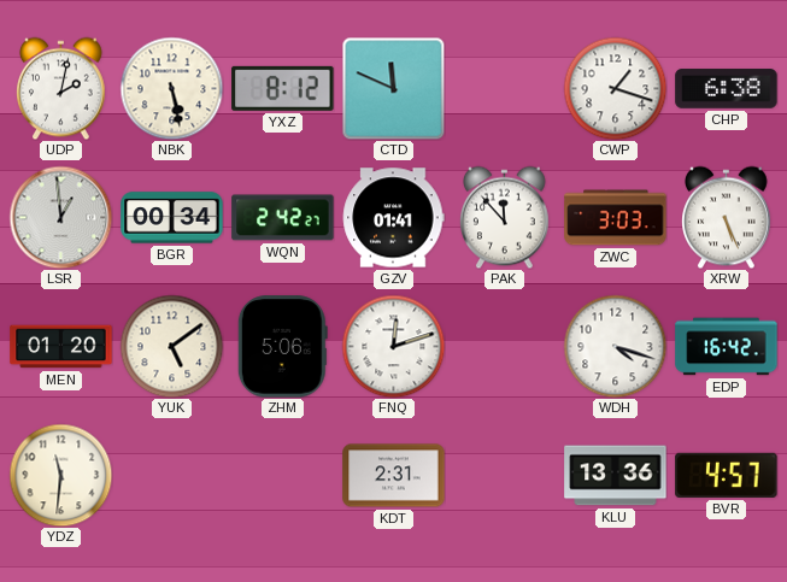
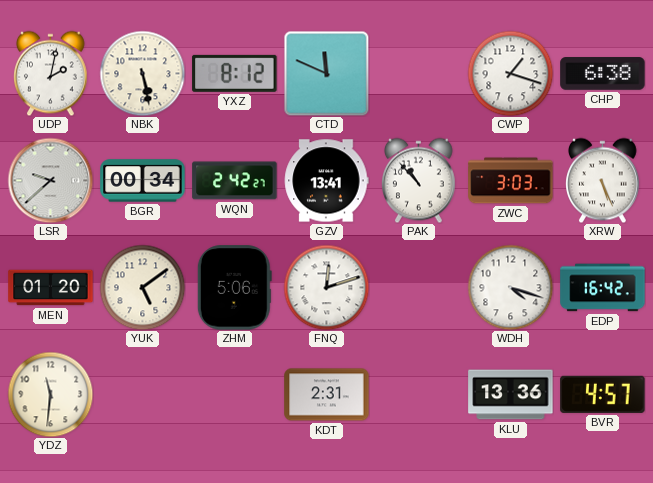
LSR: 12:59 -> 9:38
GZV: 01:41 -> 13:41
PAK: 11:53 -> 10:53
